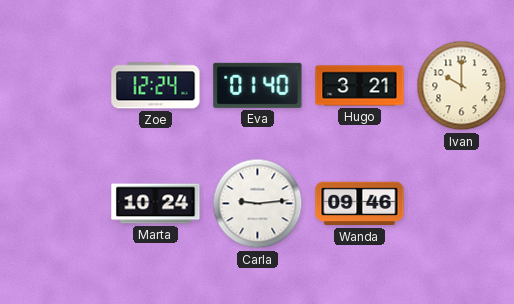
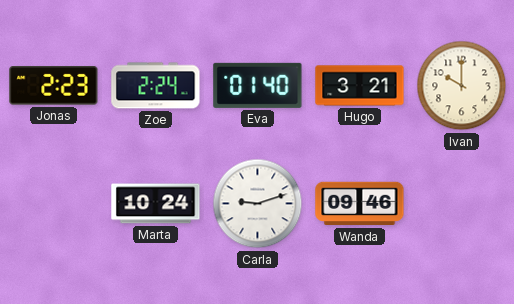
Jonas: none -> 2:23
Zoe: 12:24 -> 2:24
Carla: 9:14 -> 9:12
